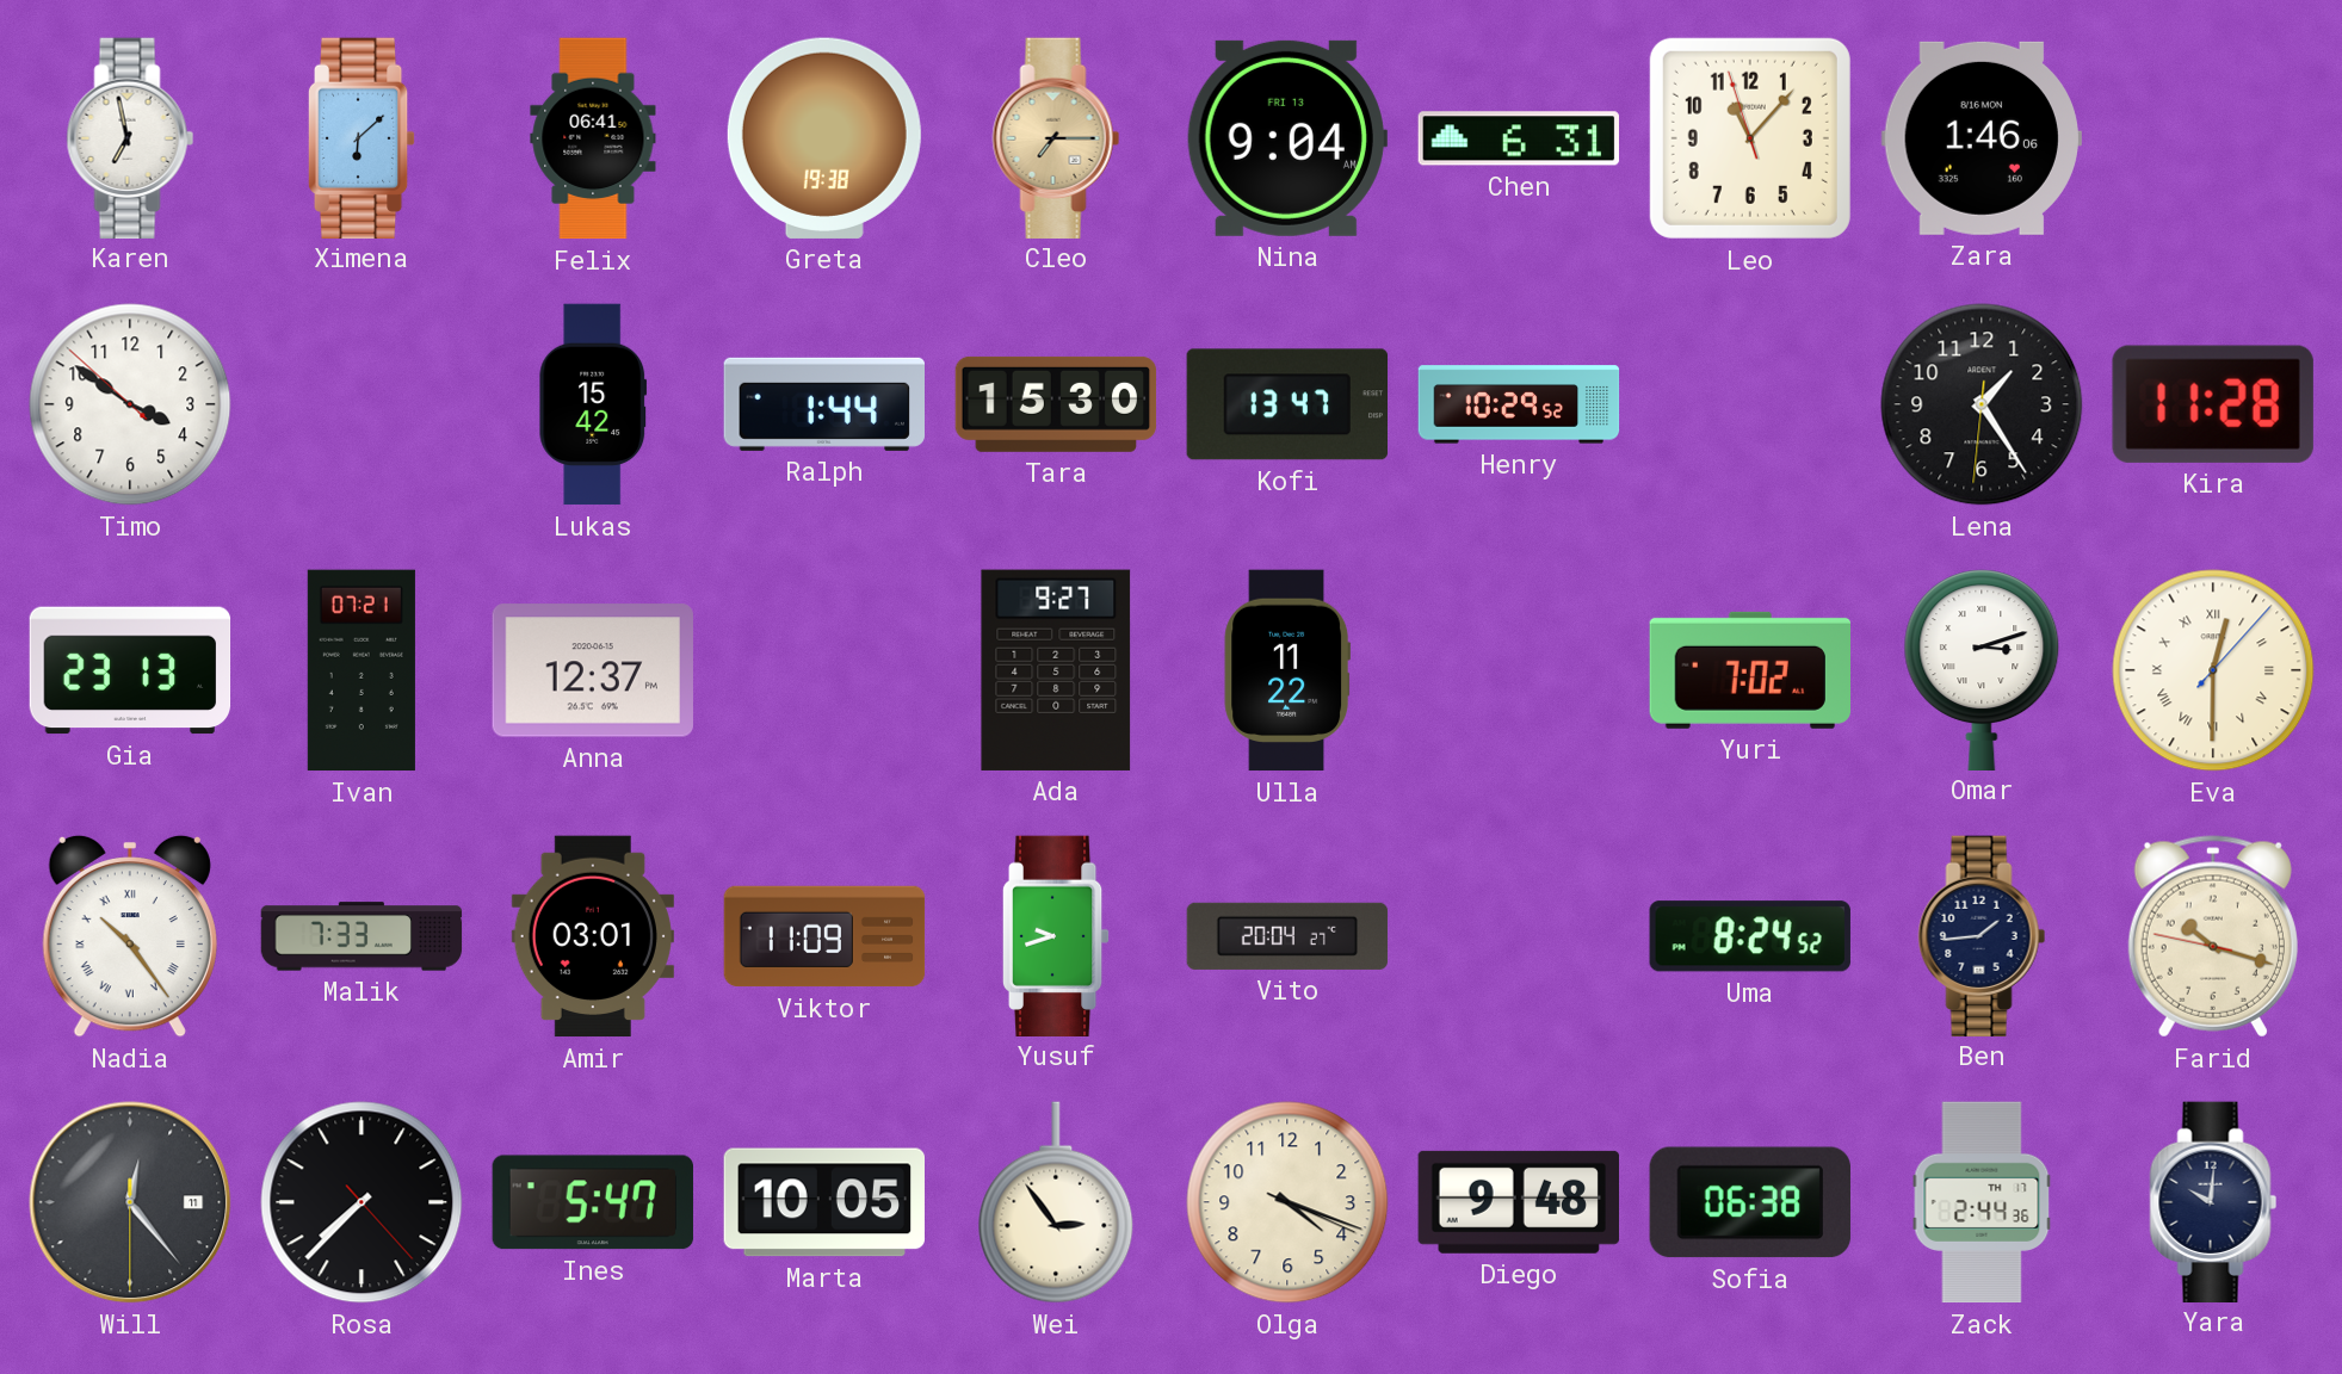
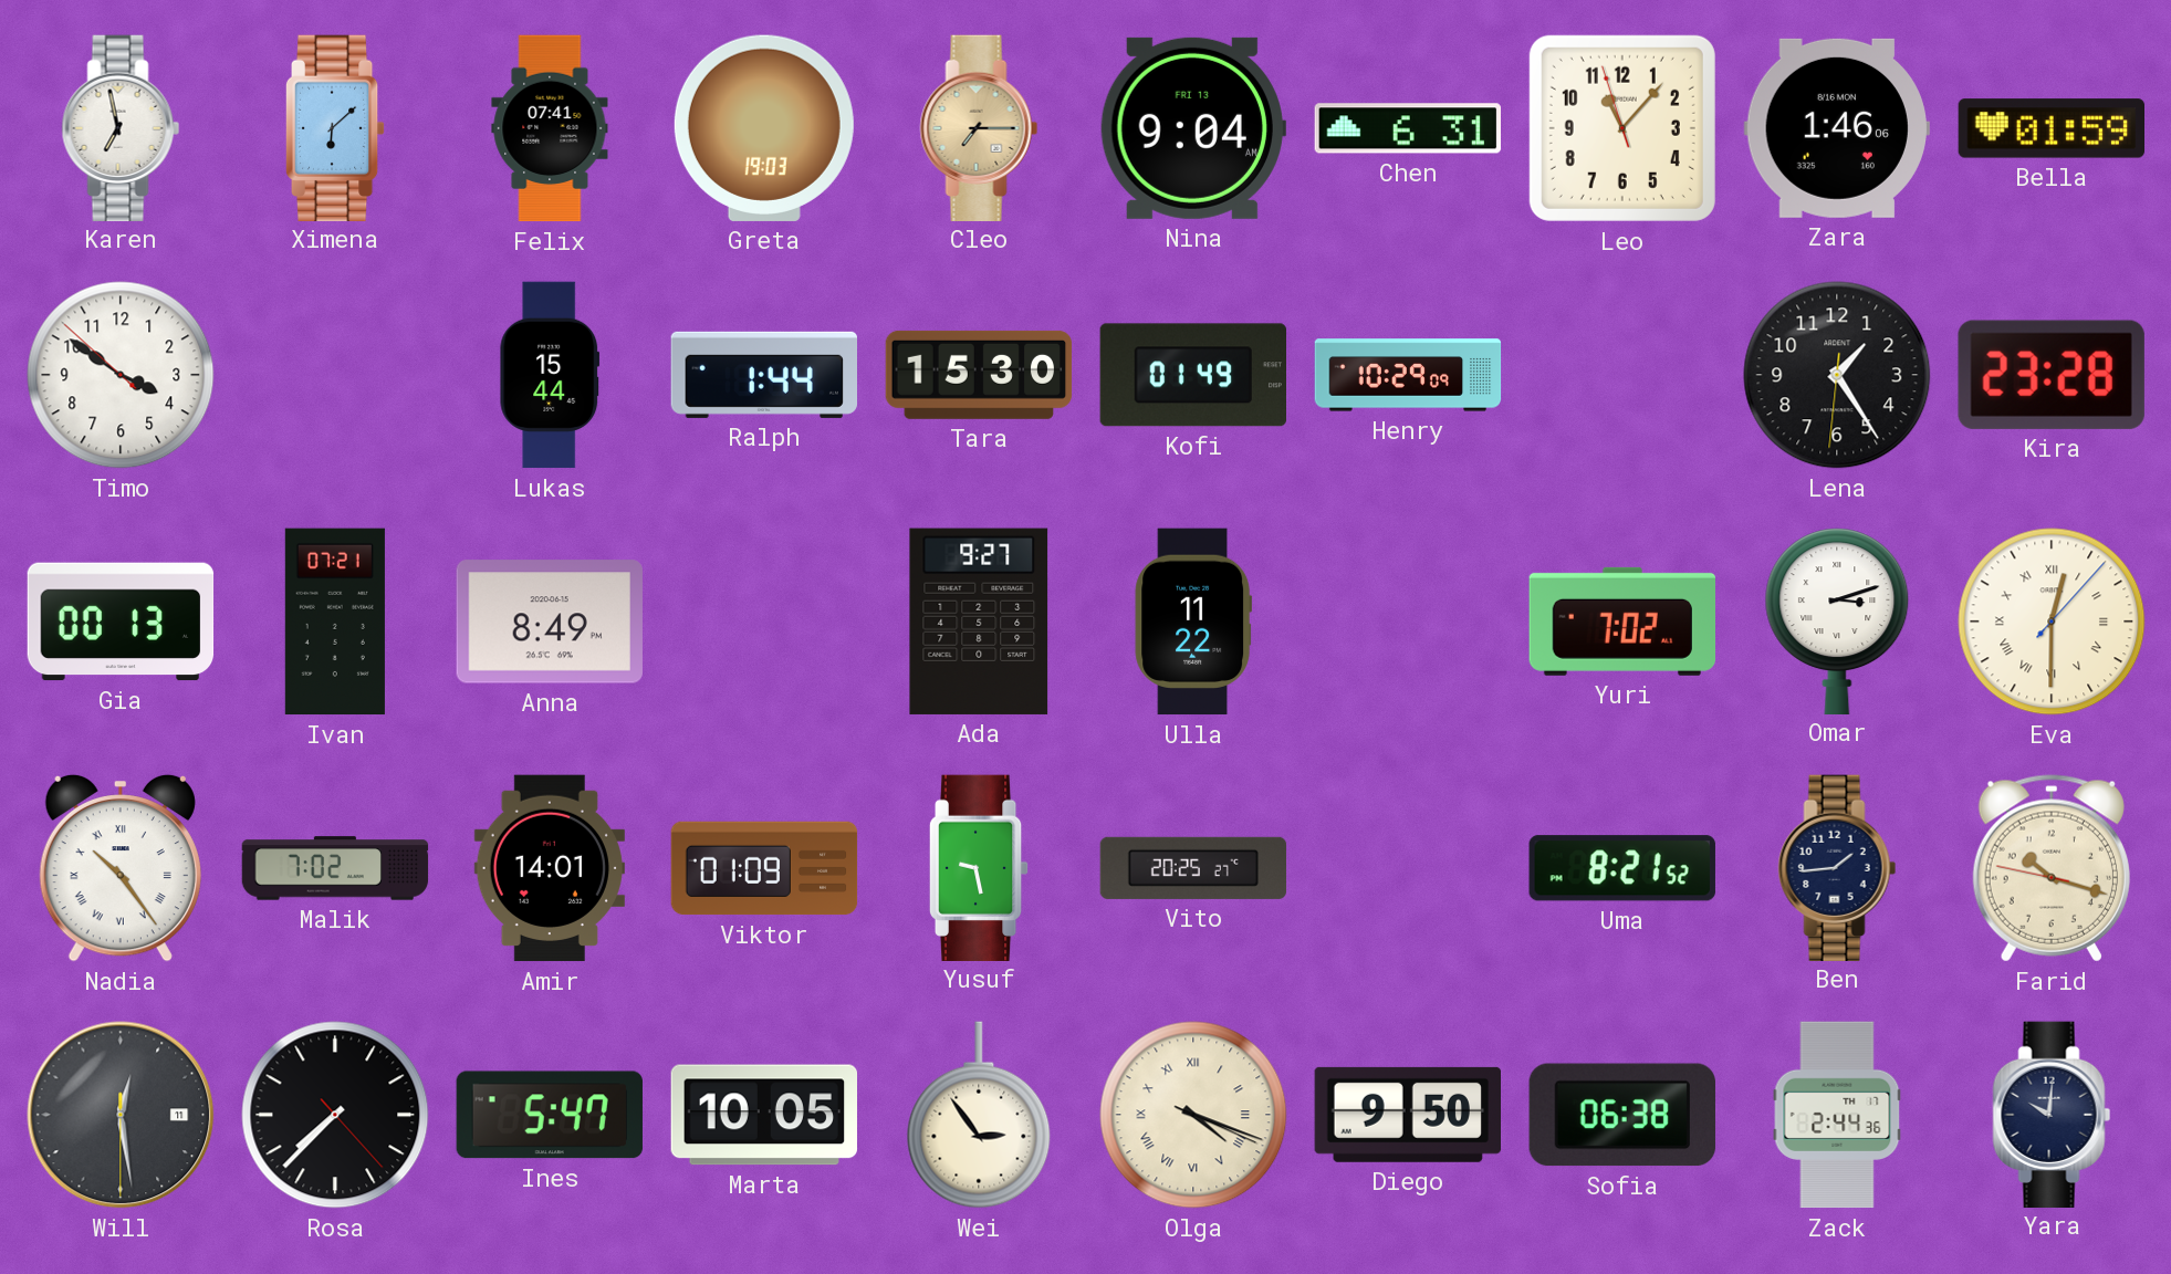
Felix: 06:41 -> 07:41
Greta: 19:38 -> 19:03
Bella: none -> 01:59
Lukas: 15:42 -> 15:44
Kofi: 13:47 -> 01:49
Henry: 10:29:52 -> 10:29:09
Kira: 11:28 -> 23:28
Gia: 23:13 -> 00:13
Anna: 12:37 -> 8:49
Malik: 7:33 -> 7:02
Amir: 03:01 -> 14:01
Viktor: 11:09 -> 01:09
Yusuf: 9:42 -> 9:28
Vito: 20:04 -> 20:25
Uma: 8:24 -> 8:21
Will: 12:23 -> 12:28
Olga numerals: Arabic -> Roman
Diego: 9:48 -> 9:50
